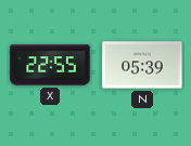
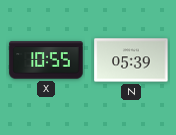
X: 22:55 -> 10:55
